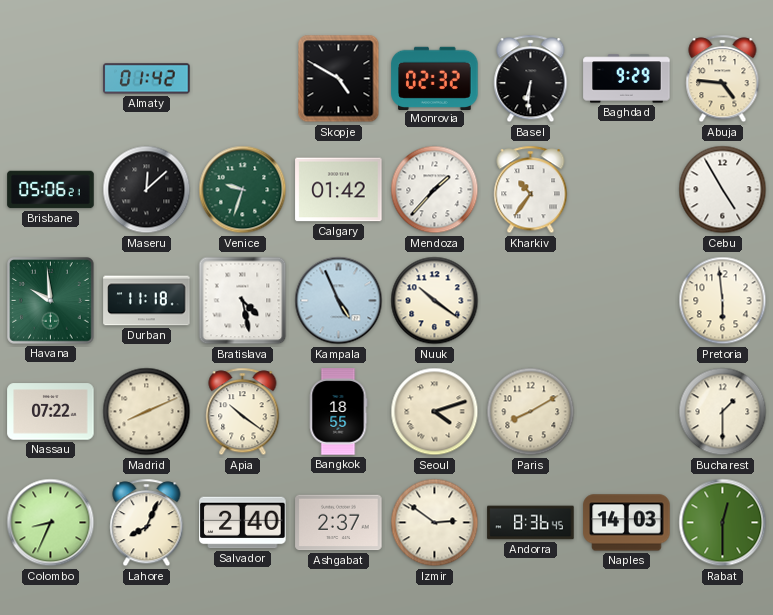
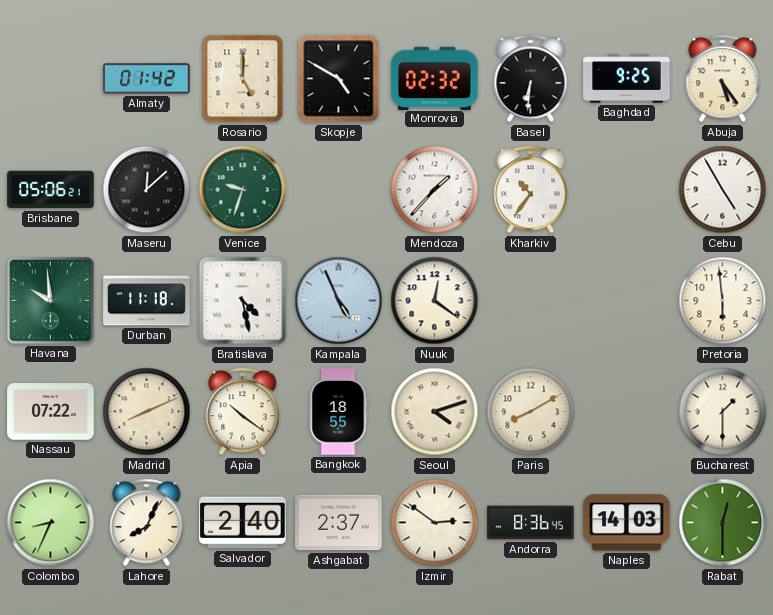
Rosario: none -> 5:00
Baghdad: 9:29 -> 9:25
Abuja: 4:46 -> 5:24
Calgary: 01:42 -> none
Nuuk: 10:21 -> 12:21
